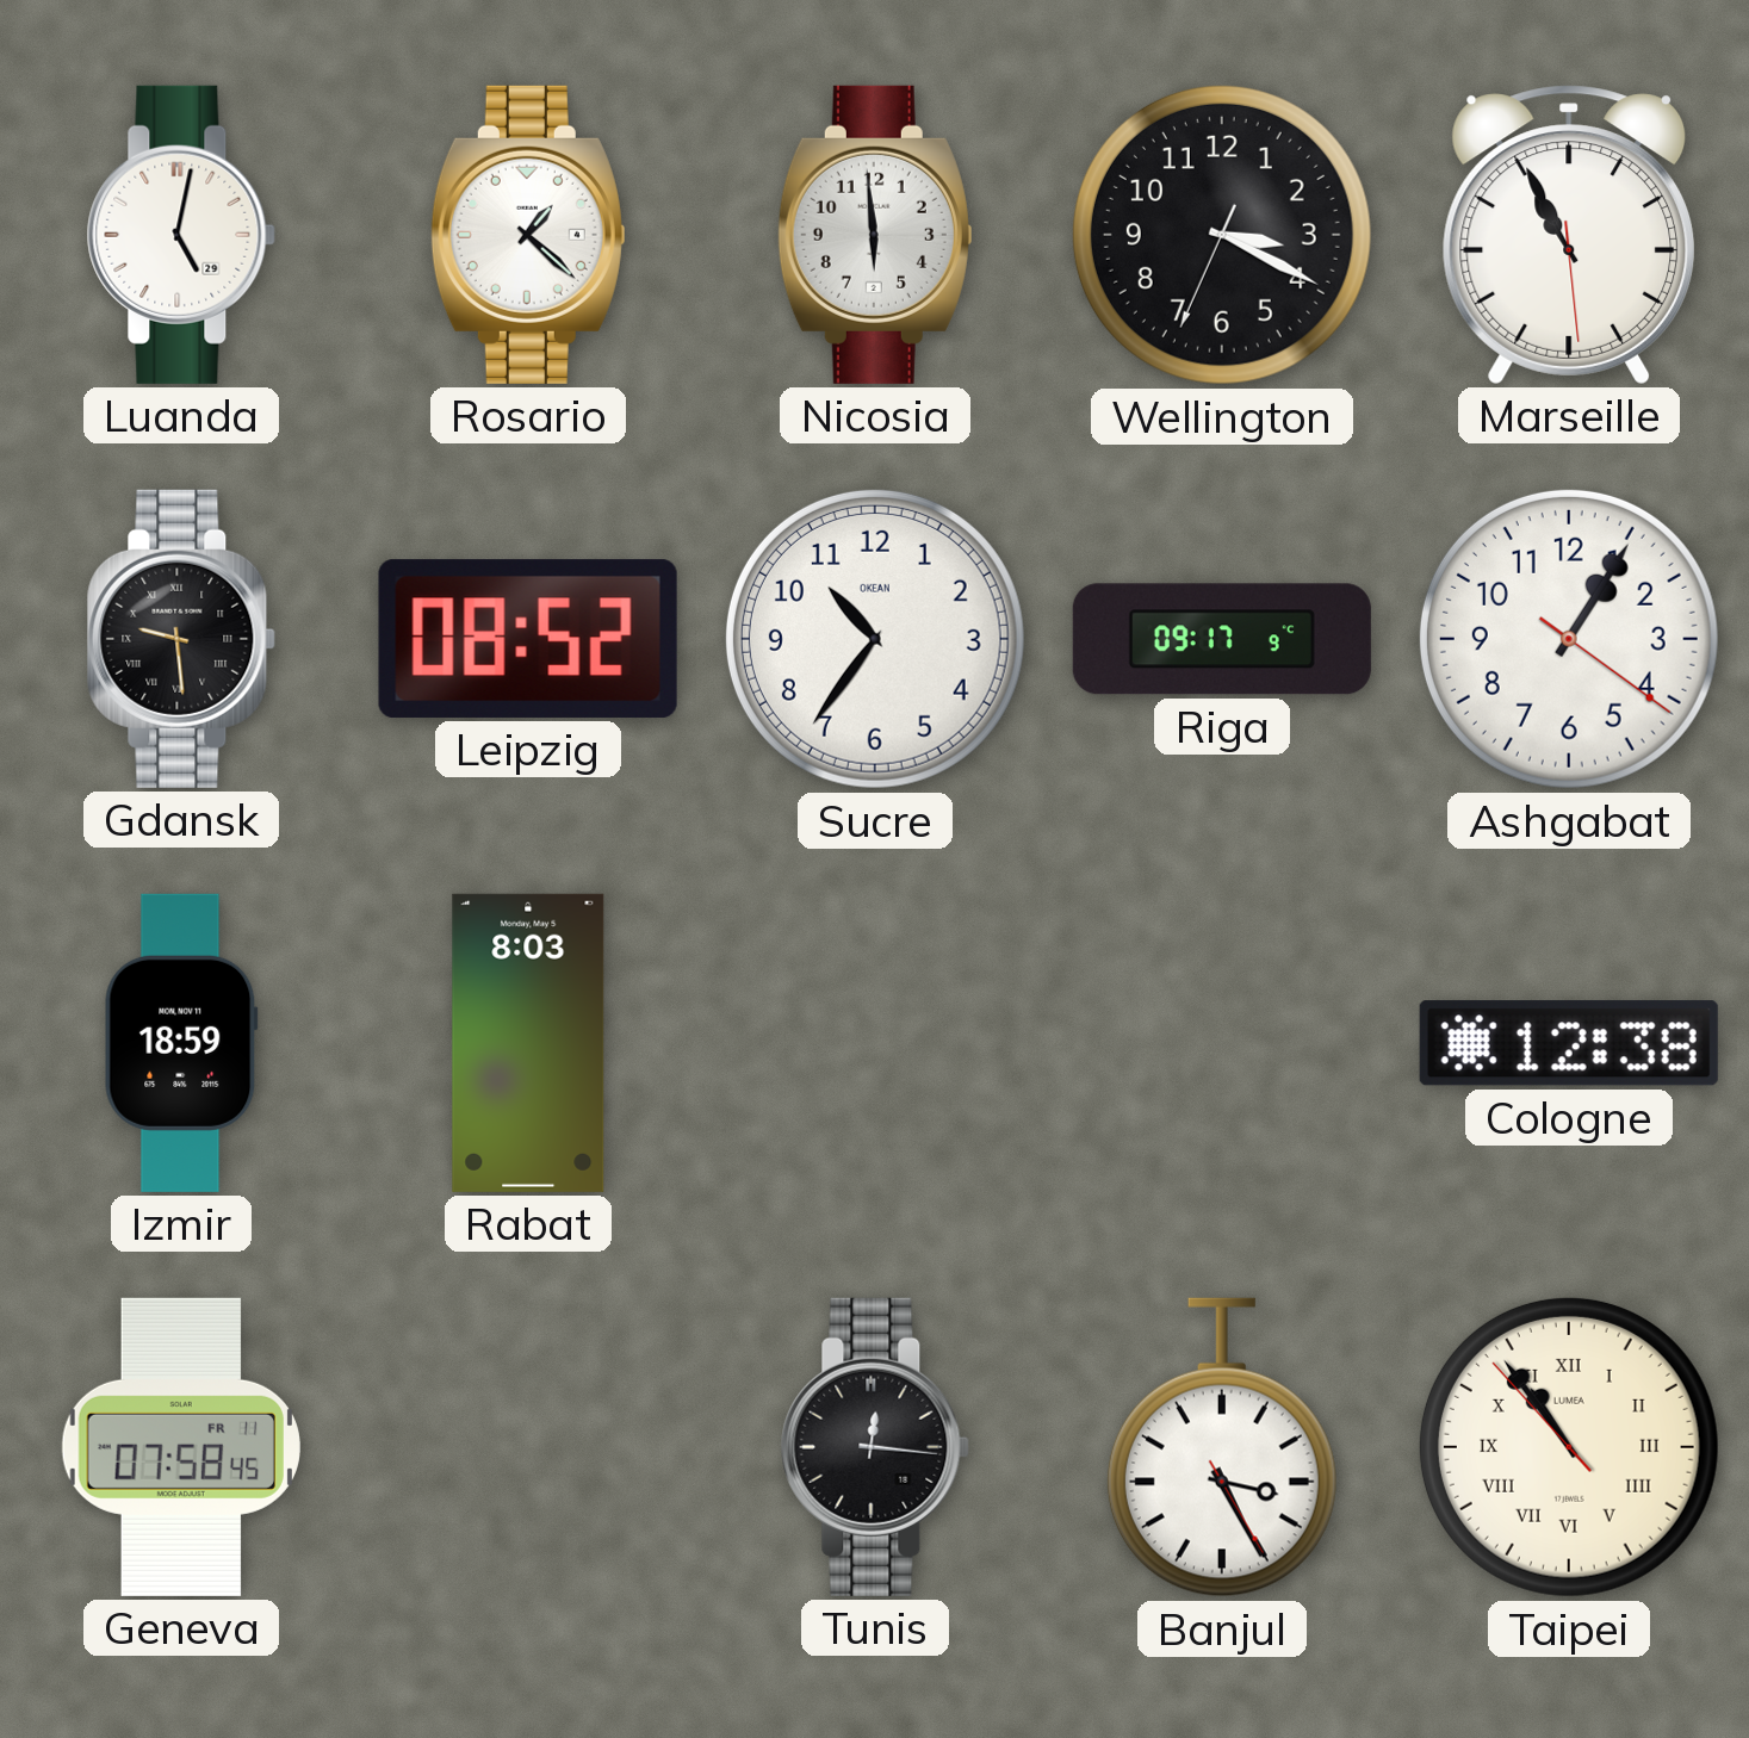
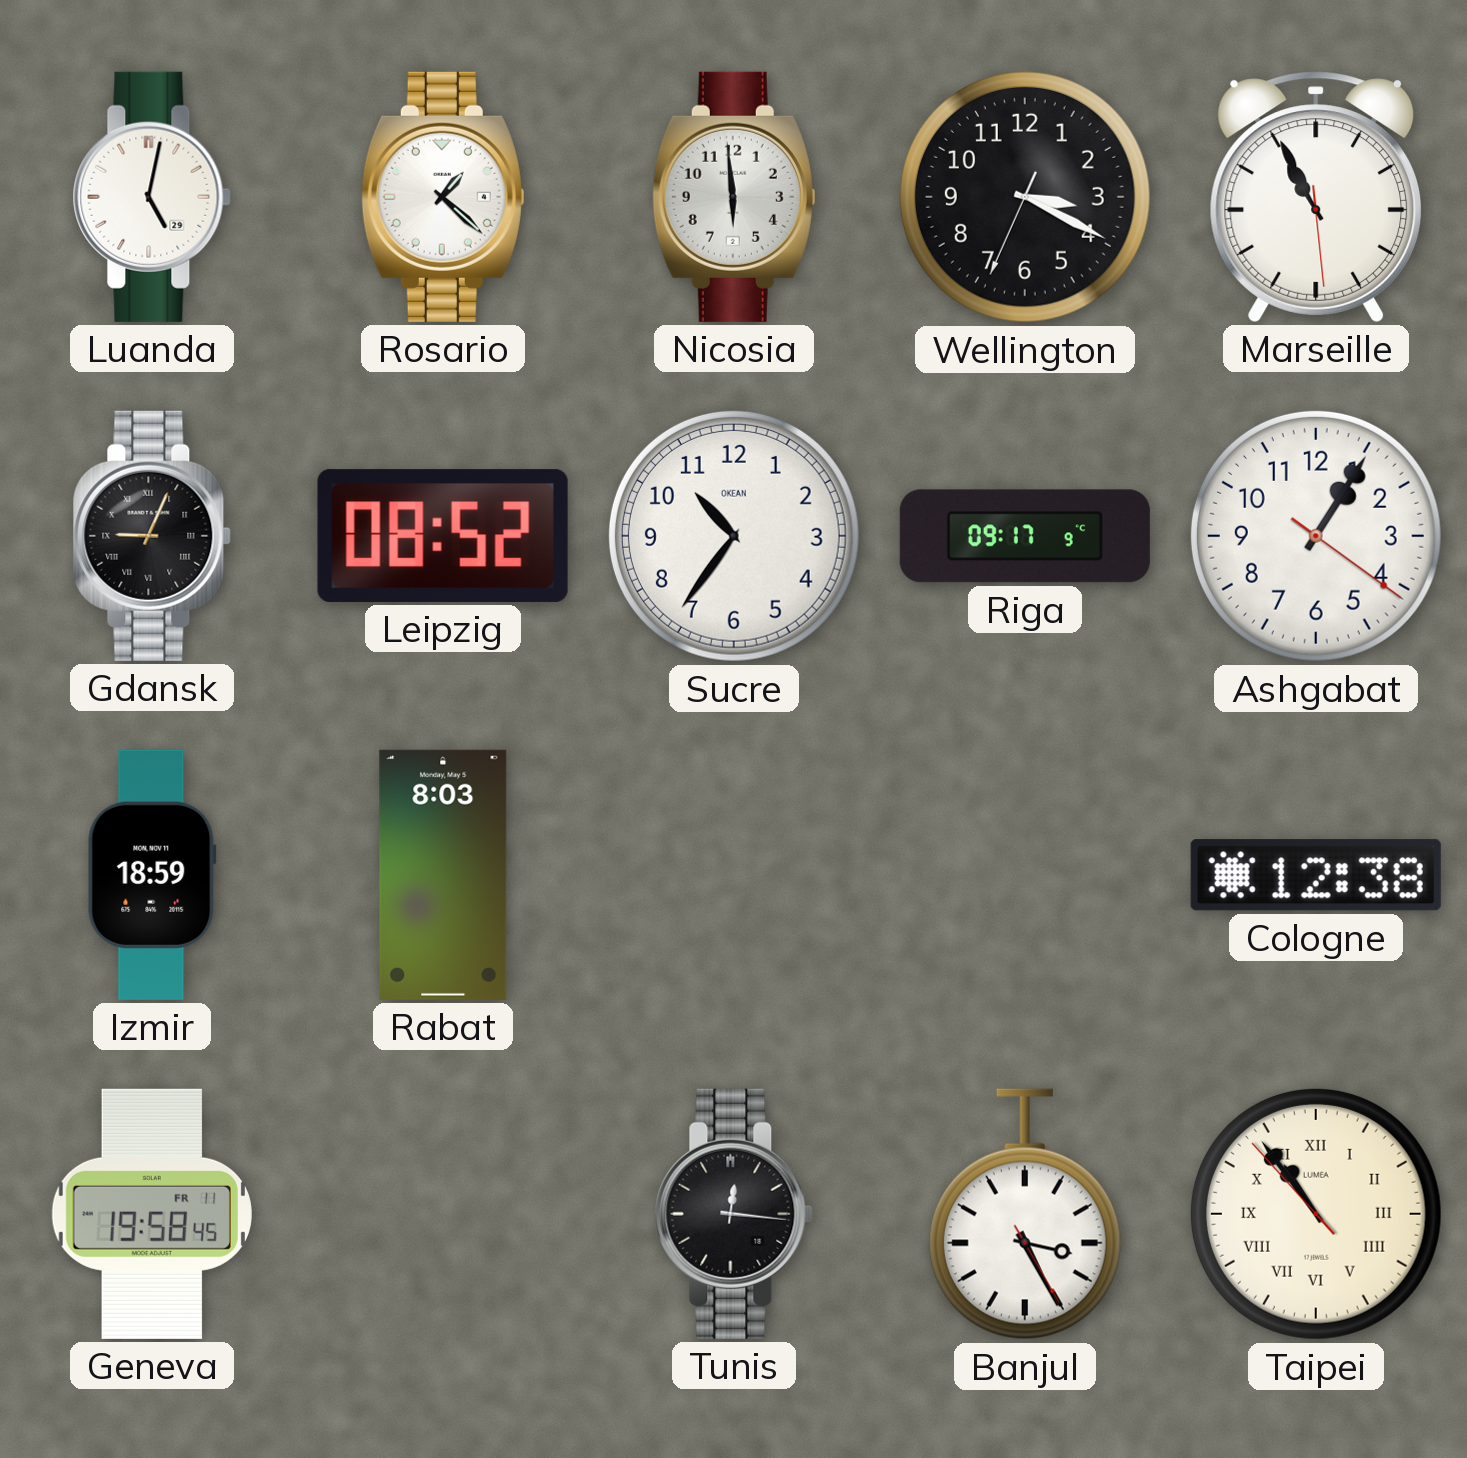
Gdansk: 9:29 -> 9:04
Geneva: 07:58 -> 19:58
